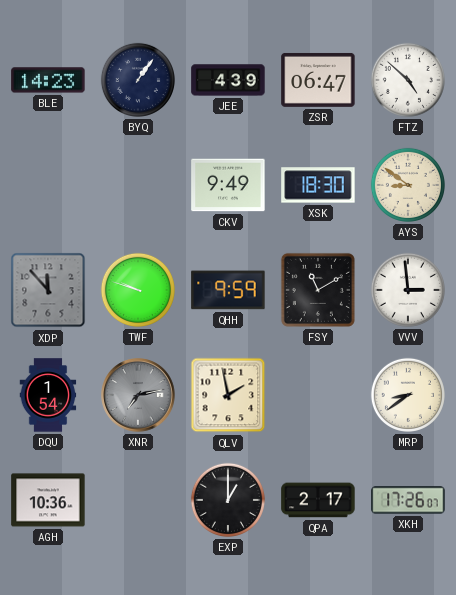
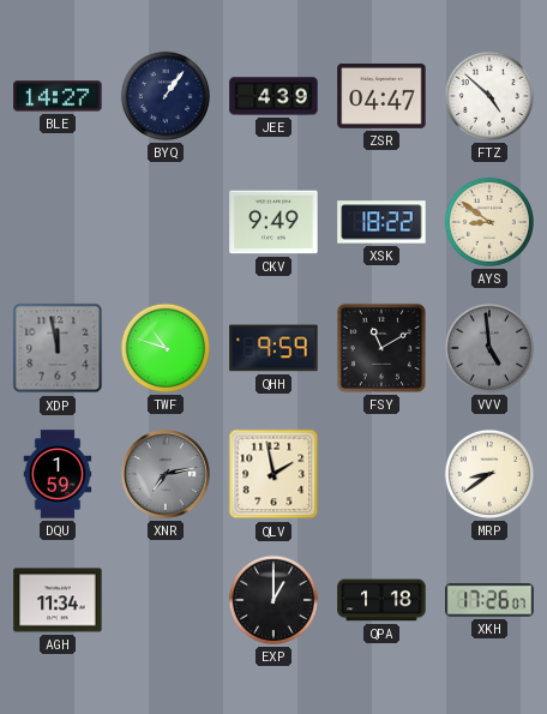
BLE: 14:23 -> 14:27
ZSR: 06:47 -> 04:47
XSK: 18:30 -> 18:22
XDP: 11:53 -> 11:58
TWF: 9:48 -> 10:48
VVV: 2:59 -> 4:59
VVV dial: white -> grey
DQU: 1:54 -> 1:59
AGH: 10:36 -> 11:34
QPA: 2:17 -> 1:18
